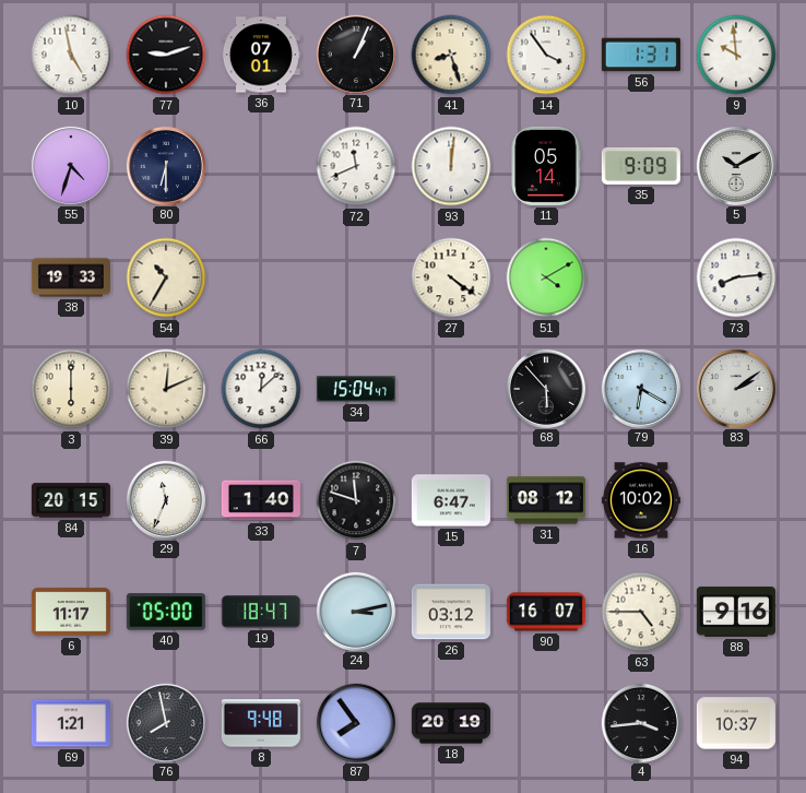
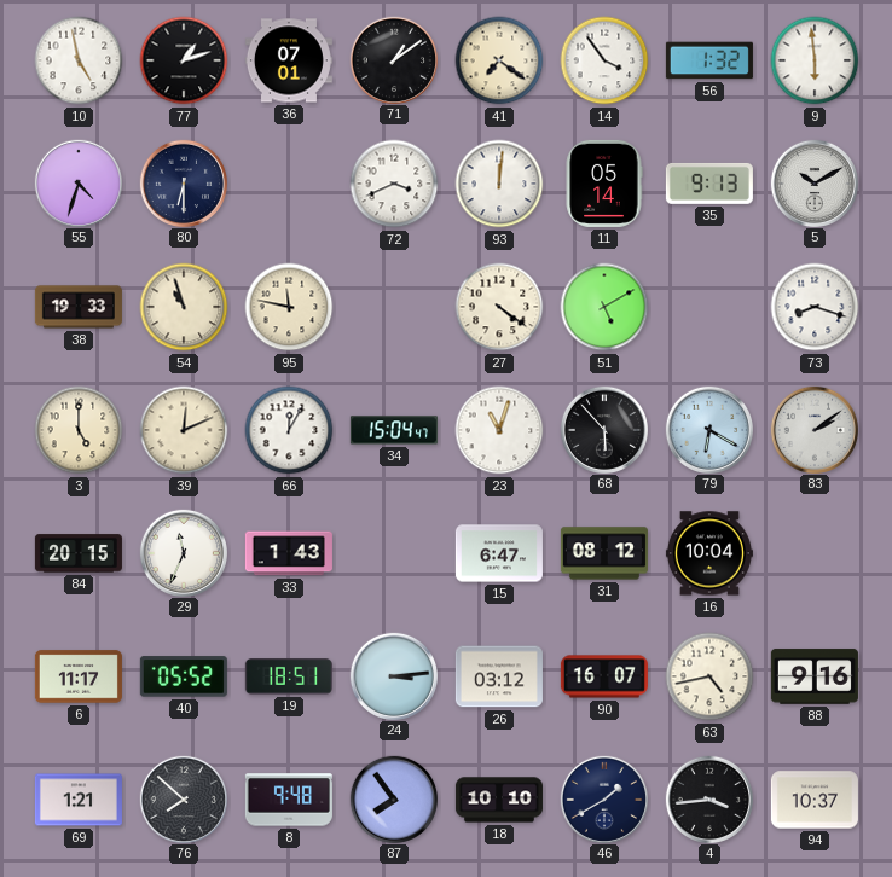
77: 9:12 -> 1:12
71: 1:04 -> 1:09
41: 8:27 -> 7:21
56: 1:31 -> 1:32
9: 9:59 -> 5:59
72: 11:41 -> 3:41
35: 9:09 -> 9:13
54: 10:35 -> 10:57
95: none -> 11:47
51: 4:10 -> 5:10
73: 8:14 -> 8:18
3: 6:00 -> 5:00
66: 12:08 -> 12:05
23: none -> 11:03
33: 1:40 -> 1:43
7: 11:48 -> none
16: 10:02 -> 10:04
40: 05:00 -> 05:52
19: 18:47 -> 18:51
24: 3:13 -> 3:14
63: 4:45 -> 4:43
76: 7:58 -> 7:52
18: 20:19 -> 10:10
46: none -> 1:40
